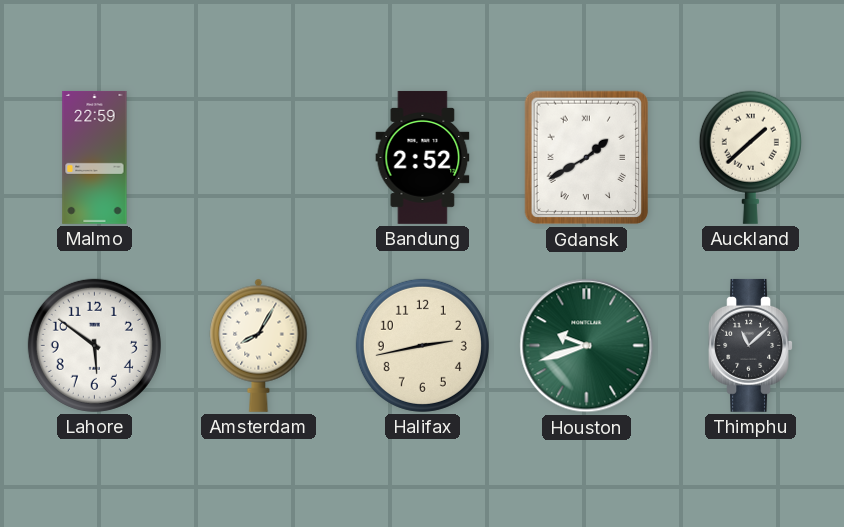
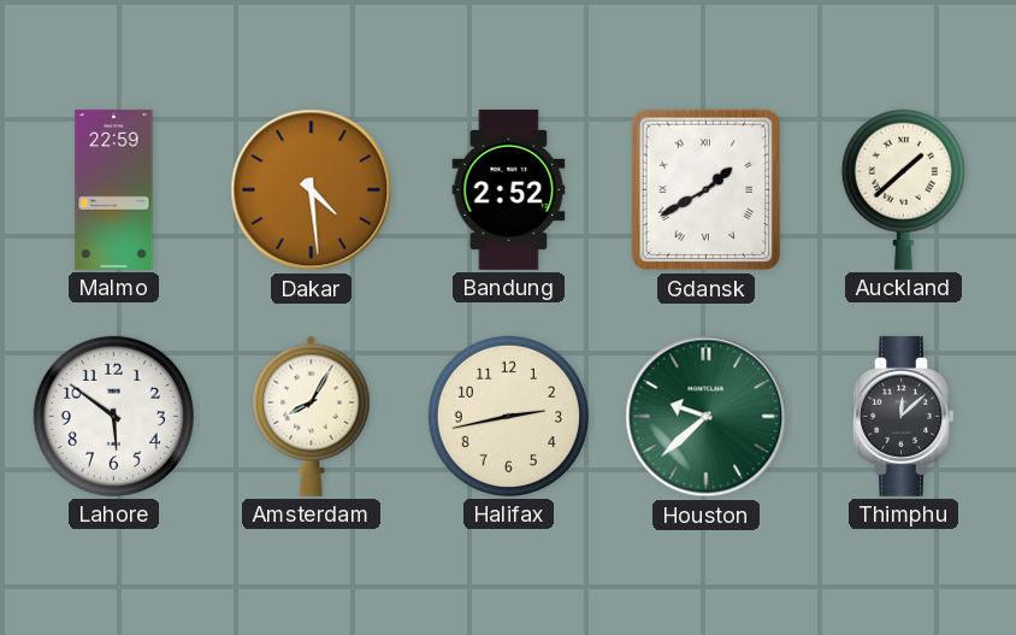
Dakar: none -> 4:29
Houston: 9:42 -> 9:38
Thimphu: 11:08 -> 12:08
